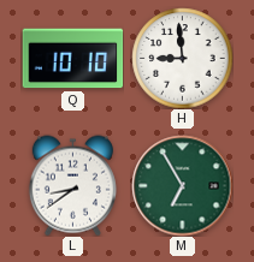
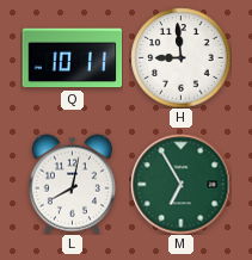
Q: 10:10 -> 10:11
L: 8:39 -> 8:02
